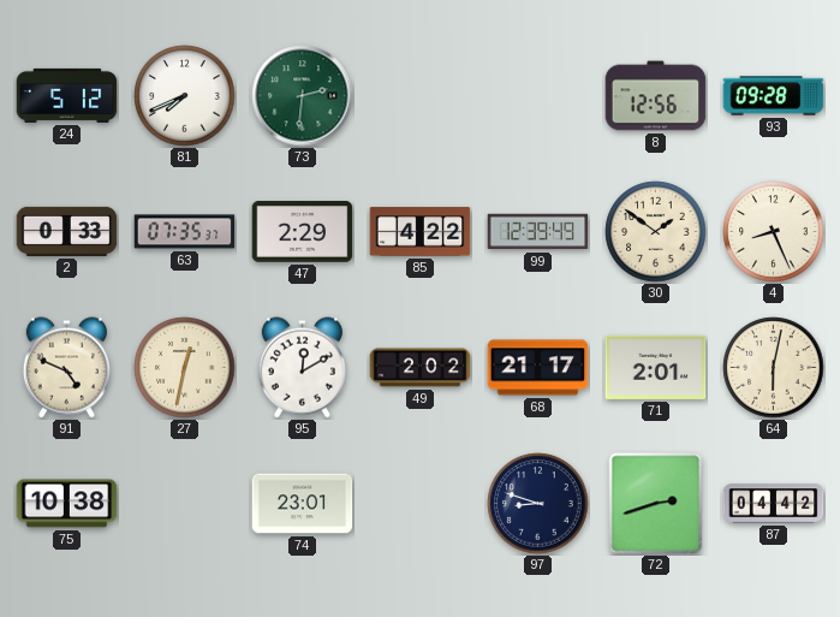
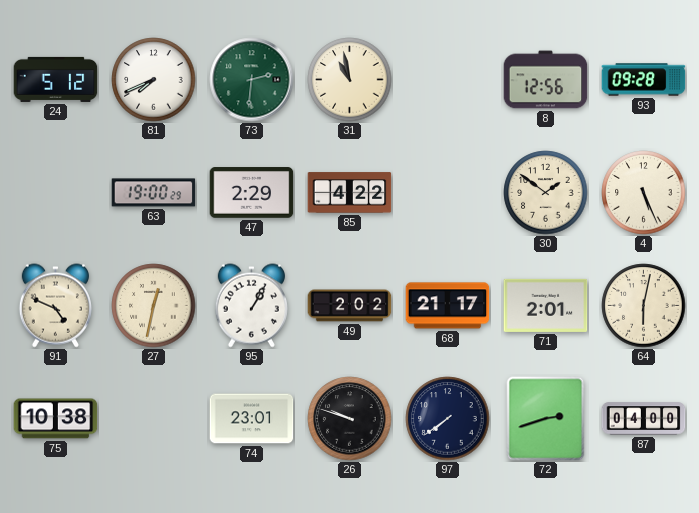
31: none -> 10:58
2: 0:33 -> none
63: 07:35 -> 19:00
99: 12:39 -> none
4: 8:26 -> 5:26
95: 12:10 -> 1:05
26: none -> 9:48
97: 8:48 -> 7:39
87: 04:42 -> 04:00
